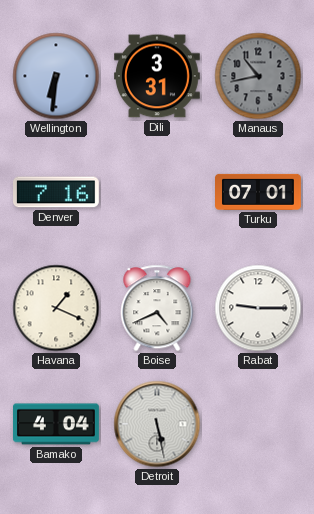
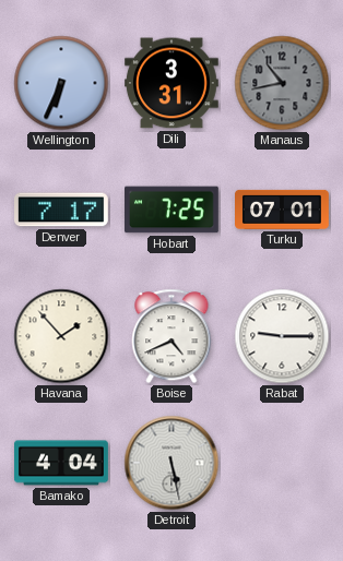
Wellington: 6:31 -> 6:34
Denver: 7:16 -> 7:17
Hobart: none -> 7:25
Havana: 1:19 -> 1:53
